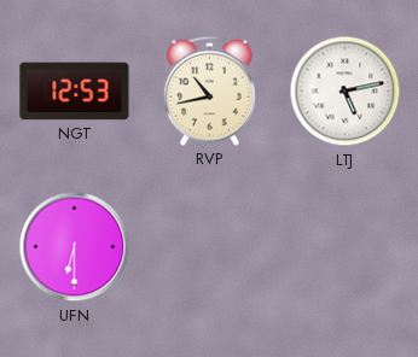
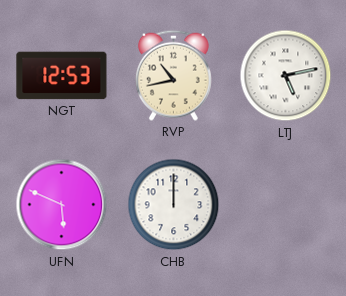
UFN: 6:30 -> 5:49
CHB: none -> 12:00
